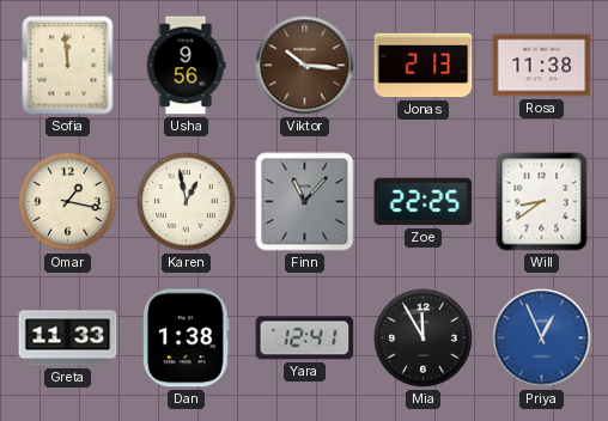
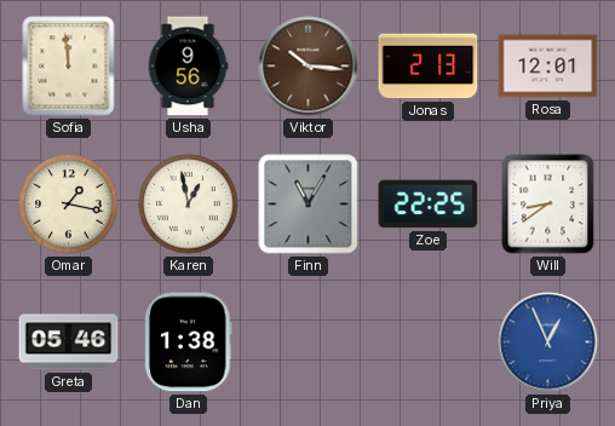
Rosa: 11:38 -> 12:01
Finn: 11:07 -> 11:05
Greta: 11:33 -> 05:46
Yara: 12:41 -> none
Mia: 11:55 -> none
